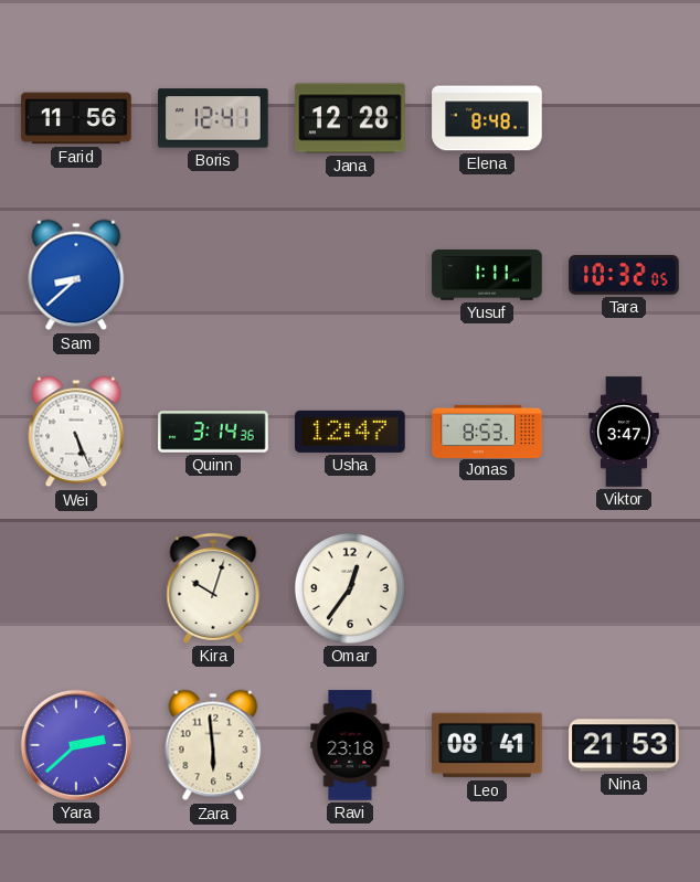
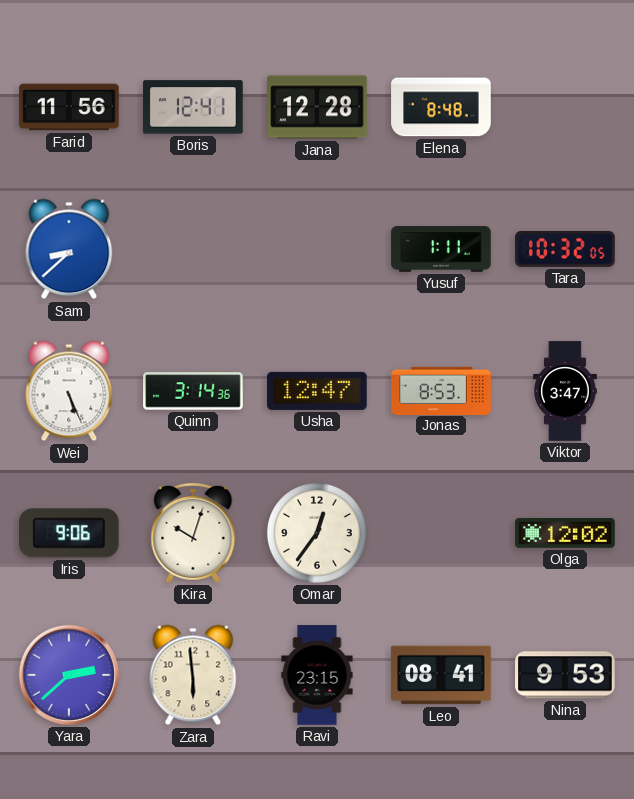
Iris: none -> 9:06
Olga: none -> 12:02
Ravi: 23:18 -> 23:15
Nina: 21:53 -> 9:53
